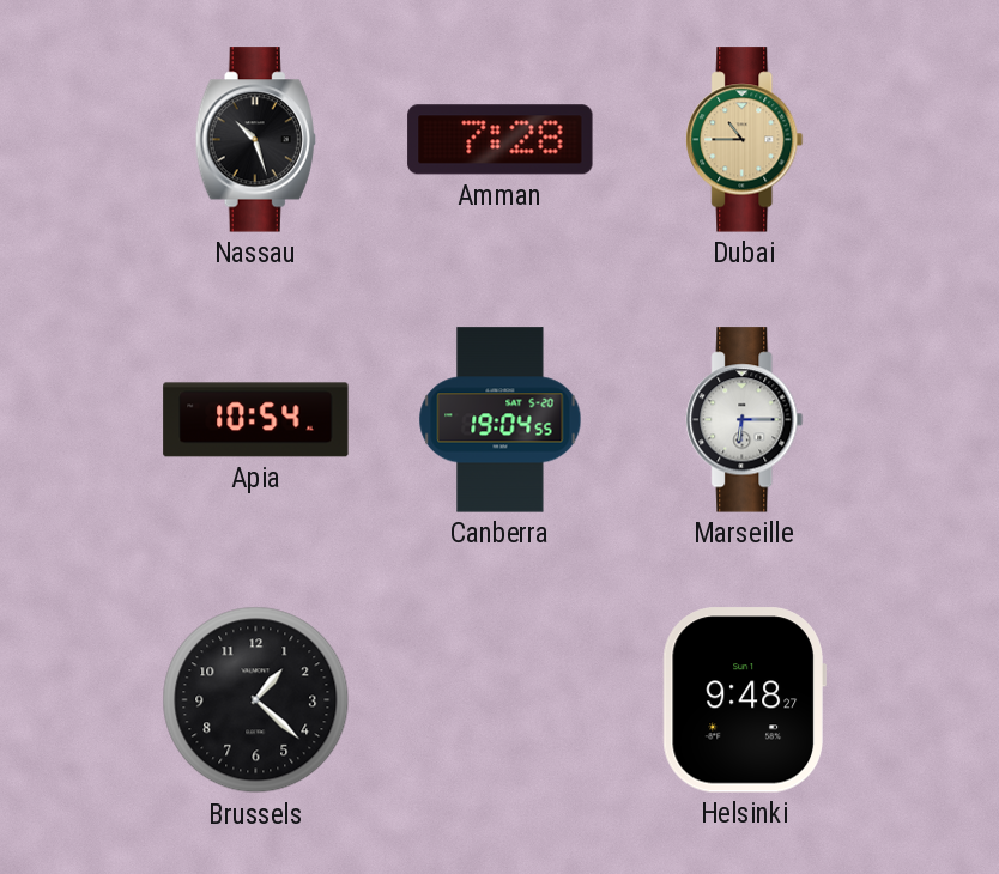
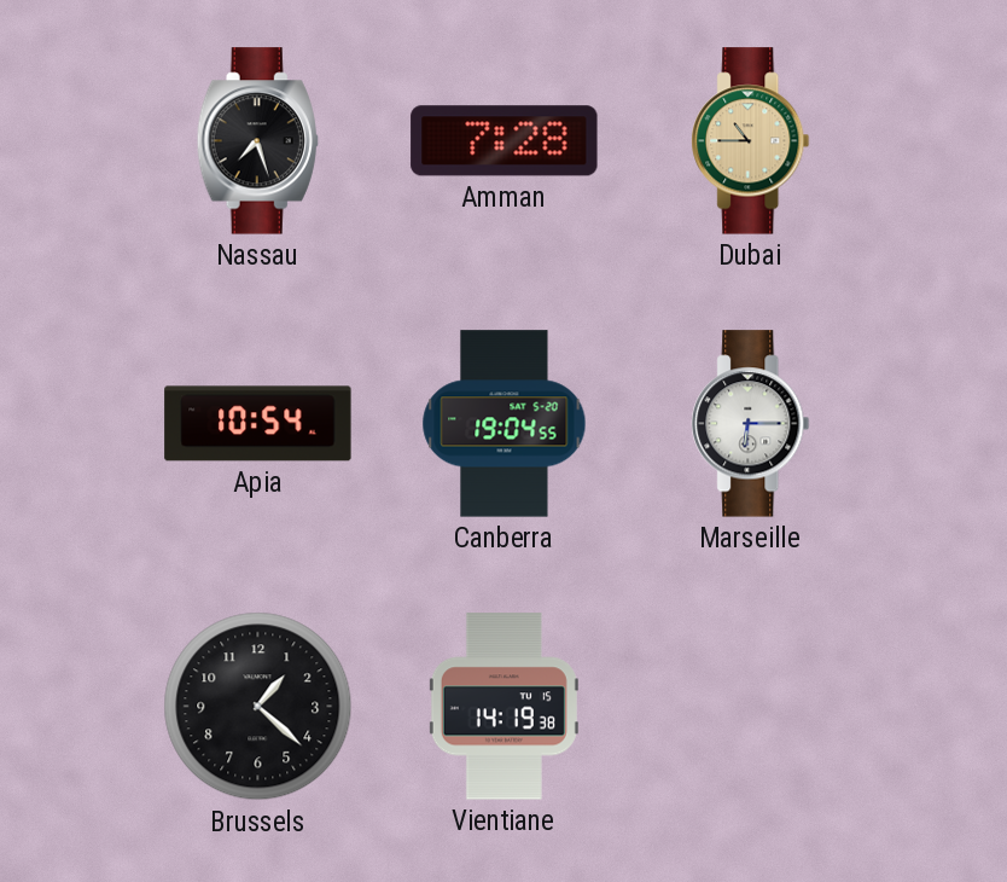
Nassau: 10:27 -> 7:27
Vientiane: none -> 14:19
Helsinki: 9:48 -> none
